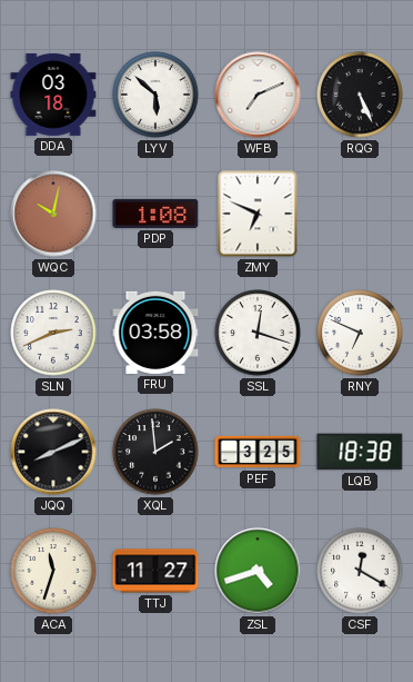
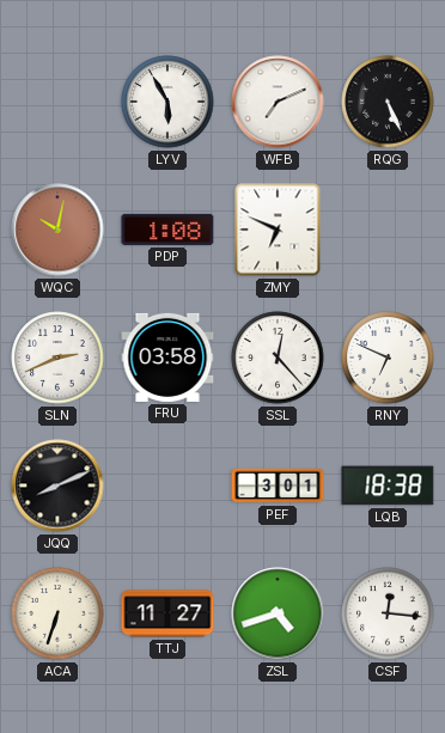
DDA: 03:18 -> none
LYV: 5:52 -> 5:55
SSL: 12:18 -> 12:23
XQL: 1:59 -> none
PEF: 3:25 -> 3:01
ACA: 11:33 -> 6:33
CSF: 12:20 -> 12:16
